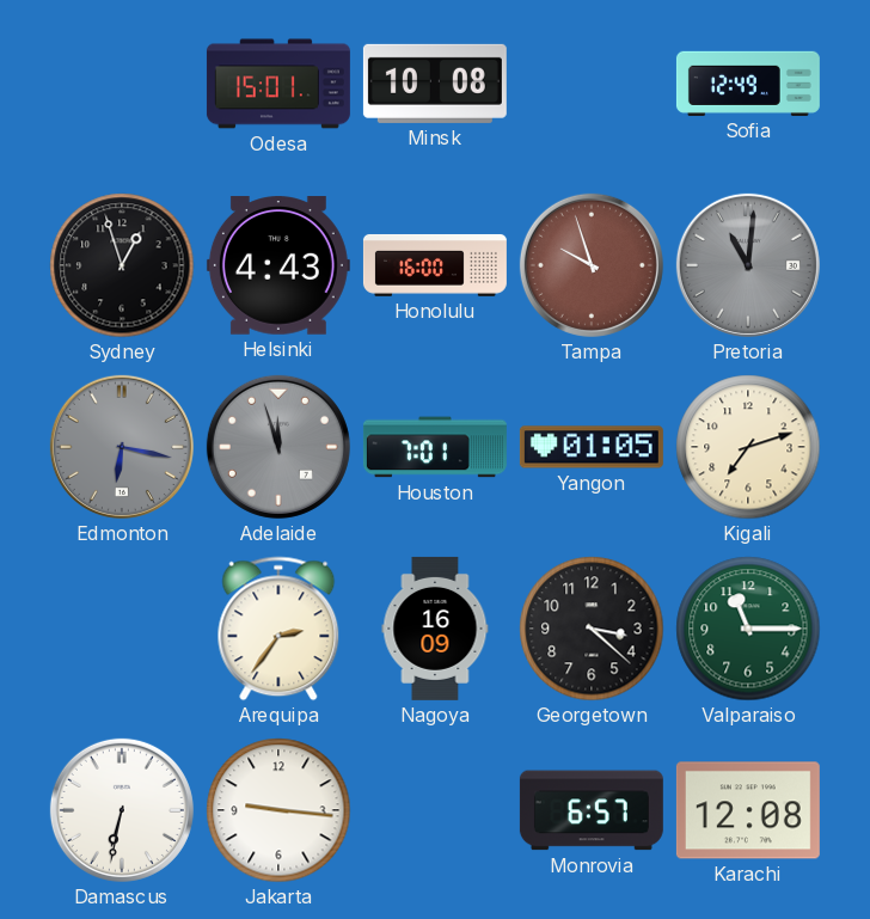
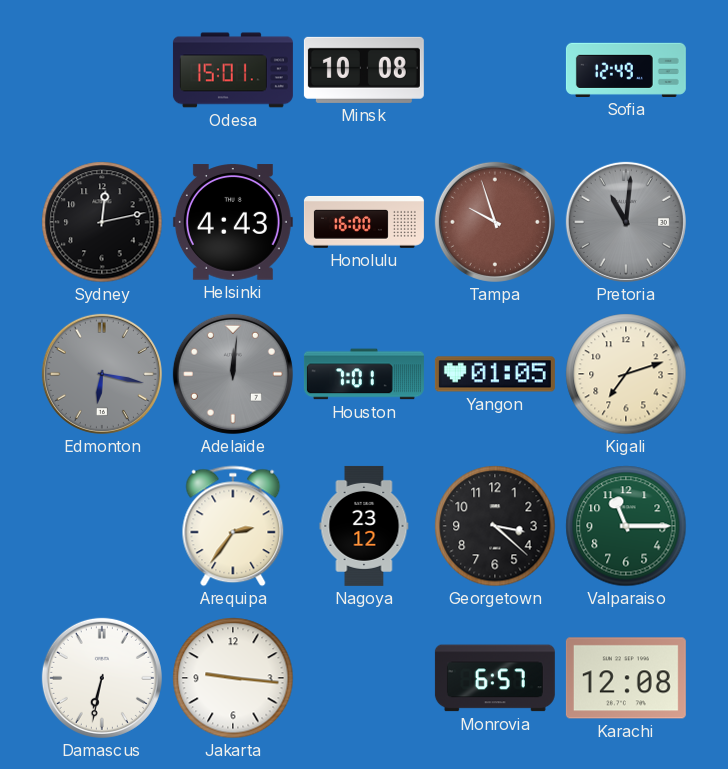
Sydney: 12:57 -> 12:13
Adelaide: 11:57 -> 12:01
Nagoya: 16:09 -> 23:12
